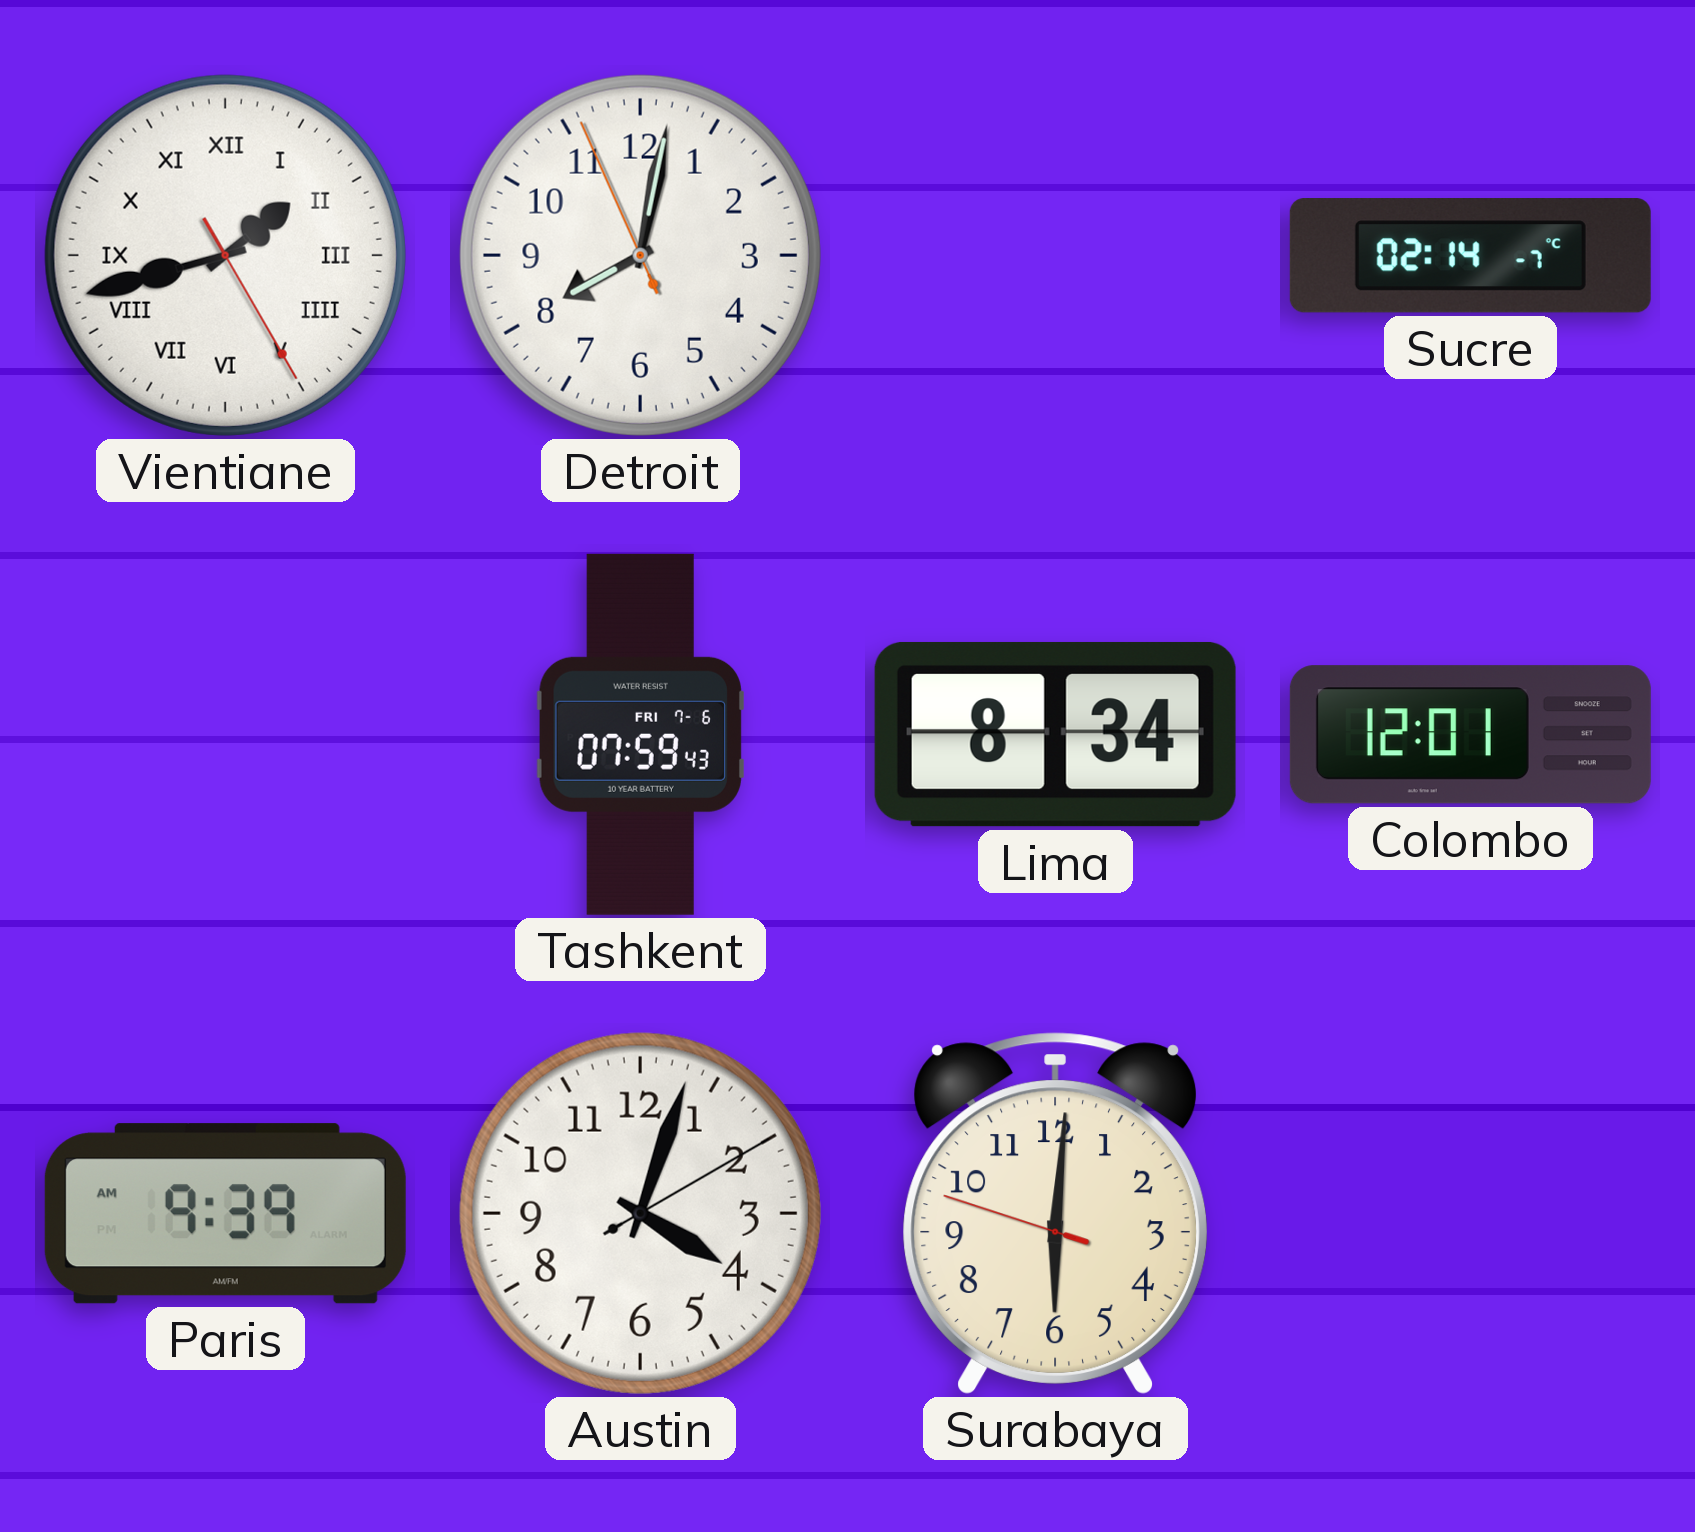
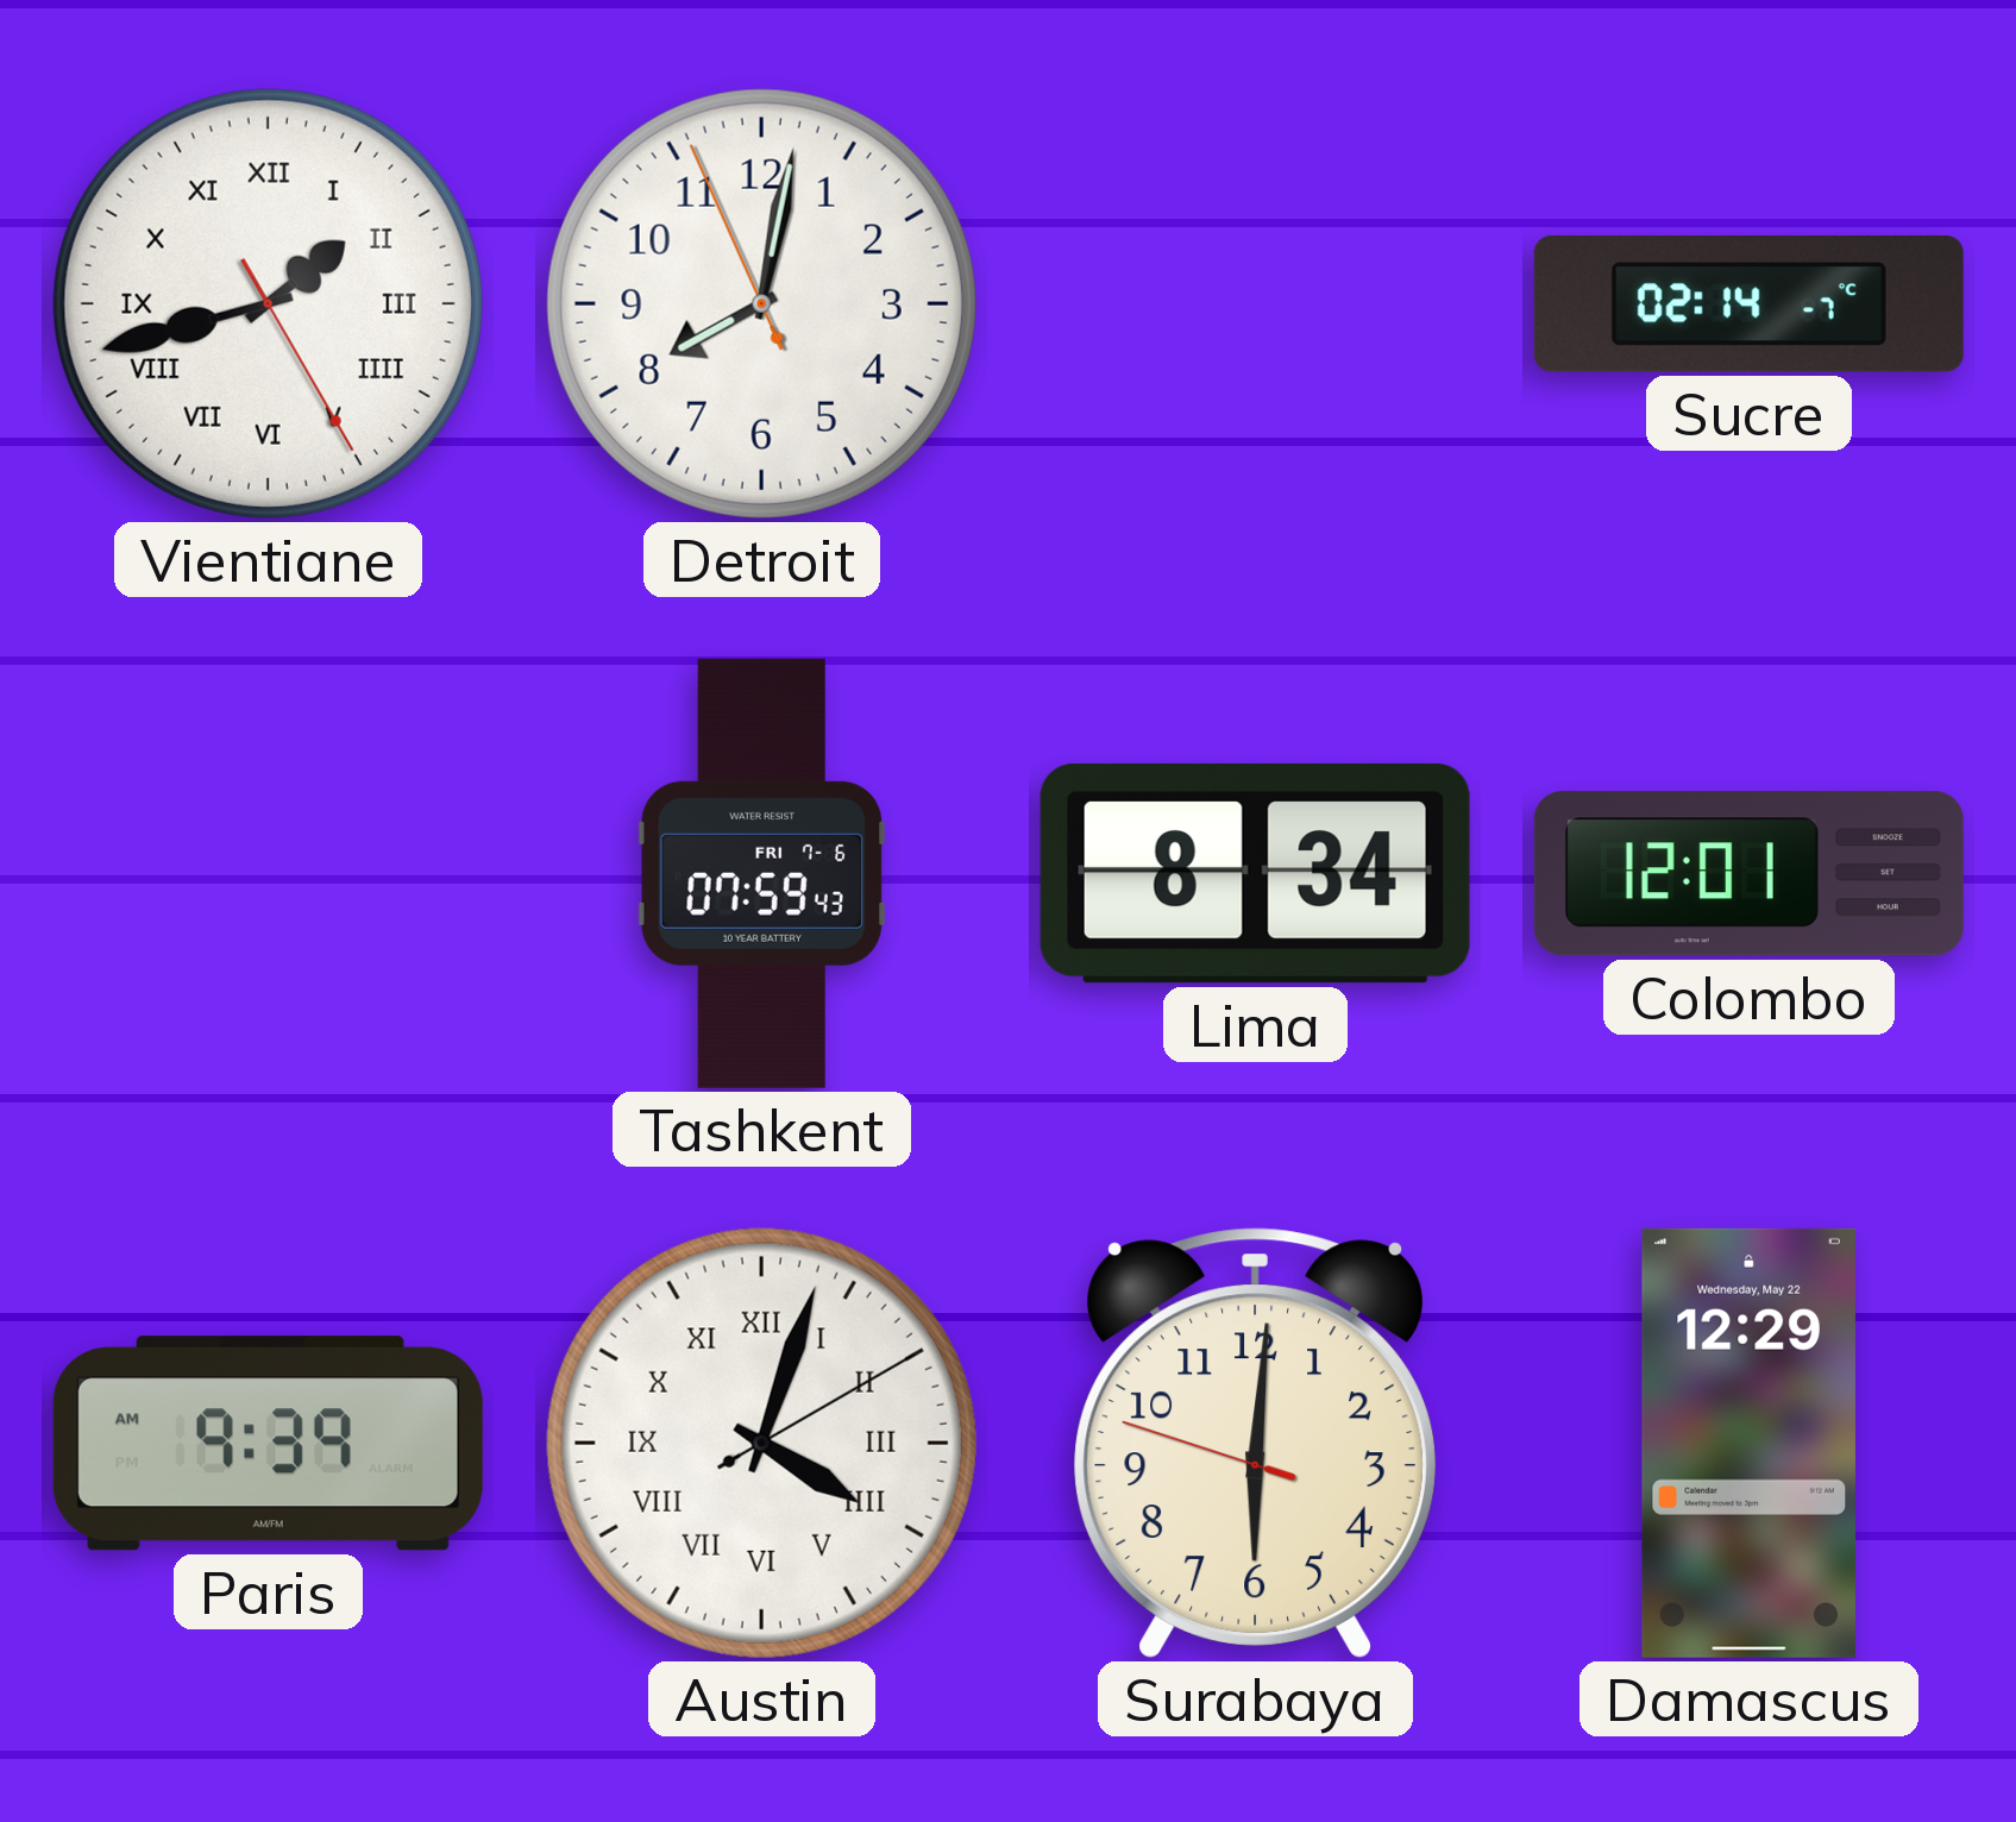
Austin numerals: Arabic -> Roman
Damascus: none -> 12:29
